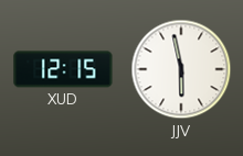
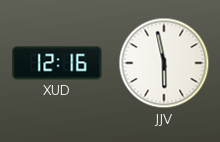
XUD: 12:15 -> 12:16
